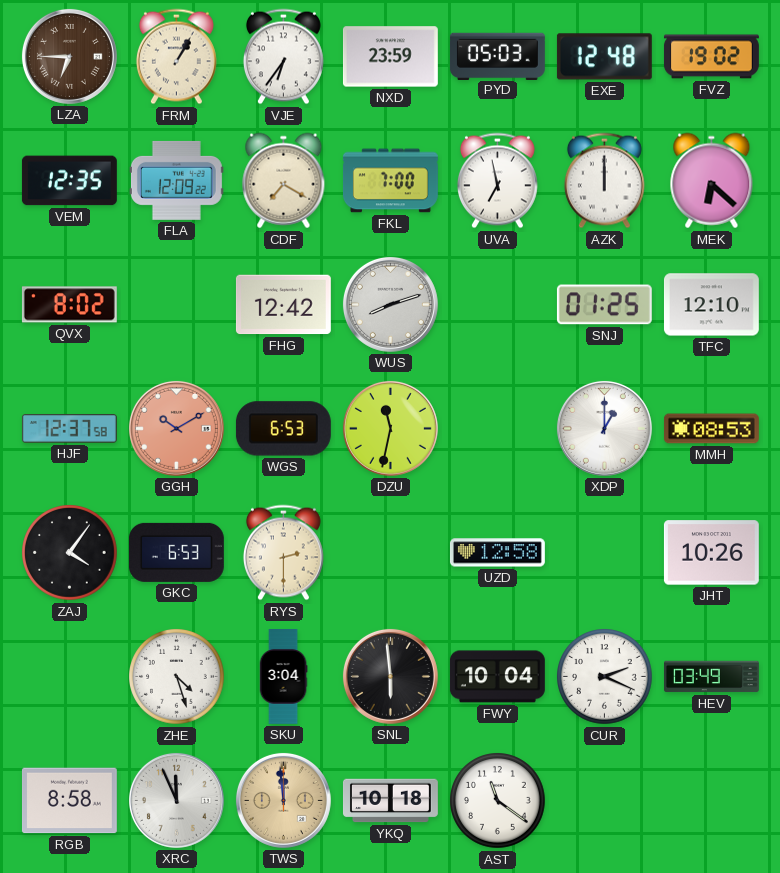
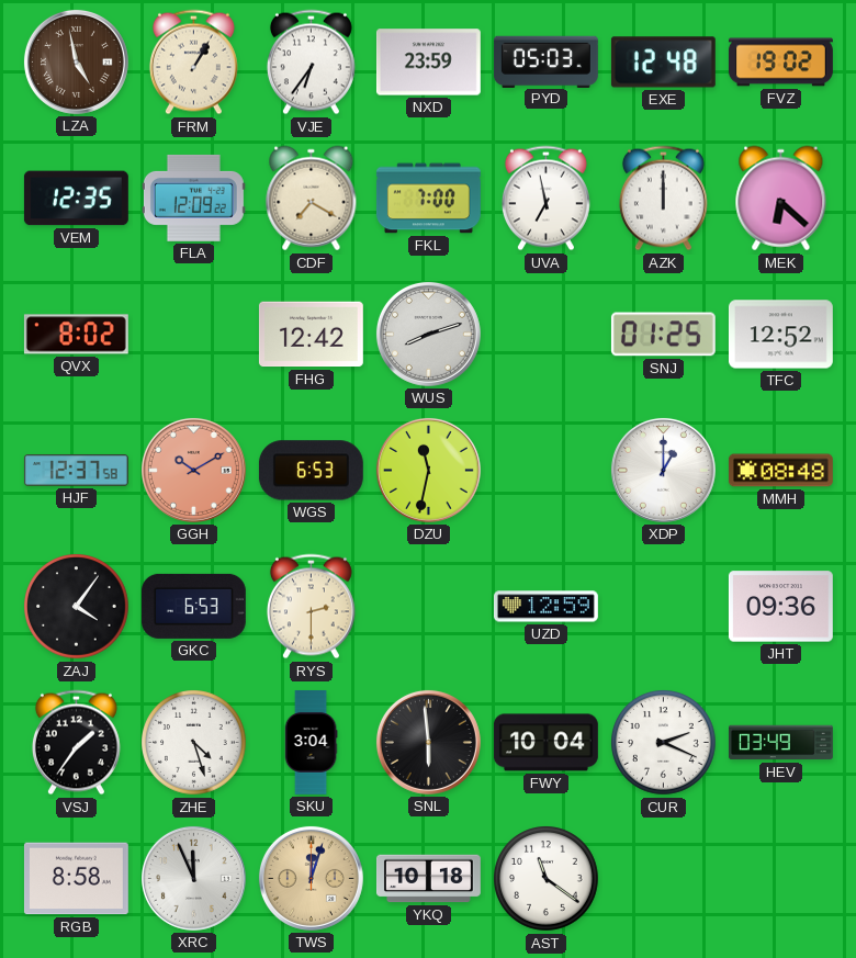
LZA: 6:45 -> 4:58
TFC: 12:10 -> 12:52
MMH: 08:53 -> 08:48
UZD: 12:58 -> 12:59
JHT: 10:26 -> 09:36
VSJ: none -> 1:36
TWS: 11:59 -> 12:03
